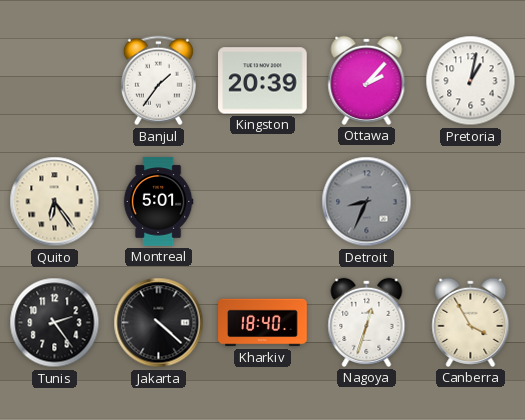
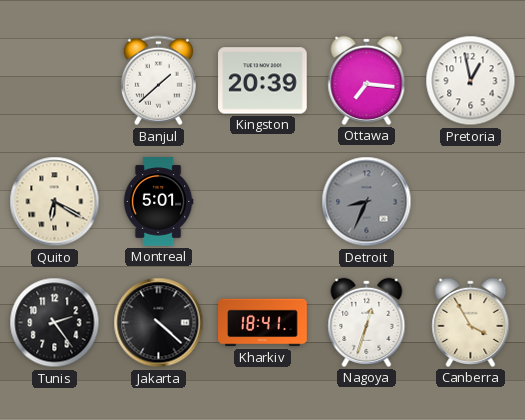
Banjul: 1:36 -> 1:38
Ottawa: 2:07 -> 7:16
Pretoria: 1:02 -> 12:58
Quito: 6:24 -> 6:20
Kharkiv: 18:40 -> 18:41
